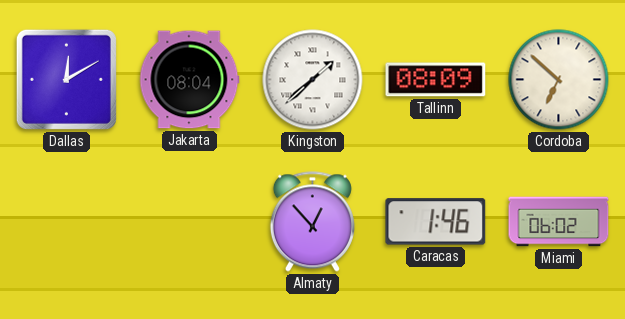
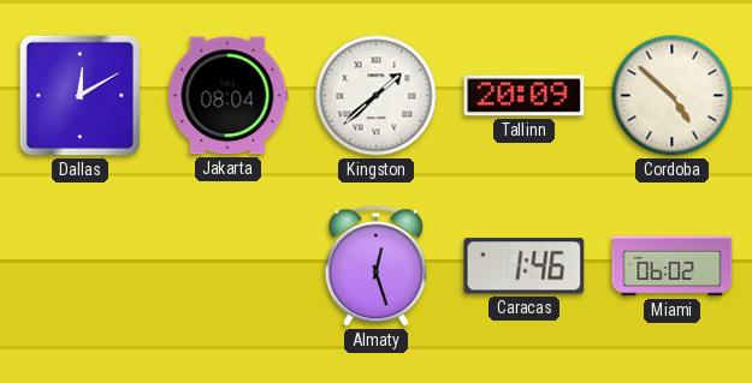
Tallinn: 08:09 -> 20:09
Cordoba: 6:52 -> 4:52
Almaty: 12:53 -> 12:27
